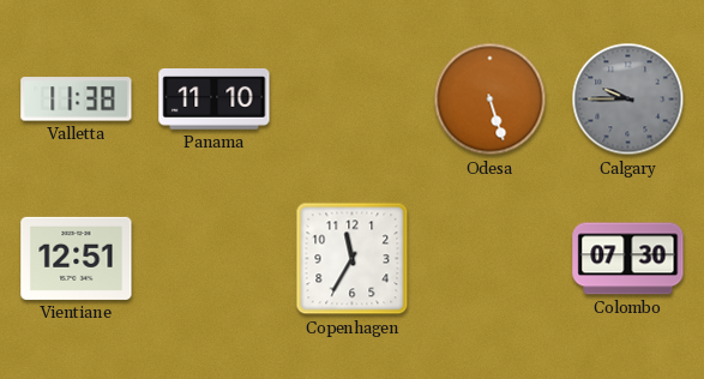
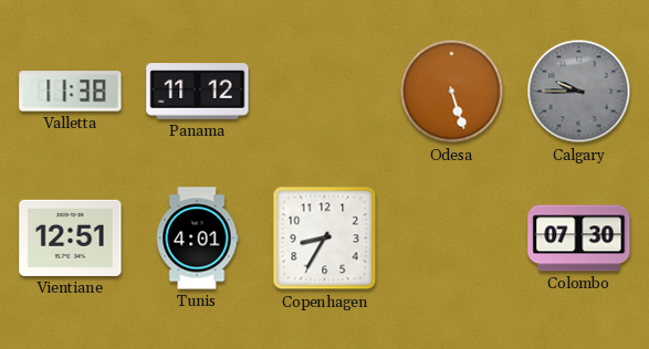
Panama: 11:10 -> 11:12
Tunis: none -> 4:01
Copenhagen: 11:35 -> 8:35
